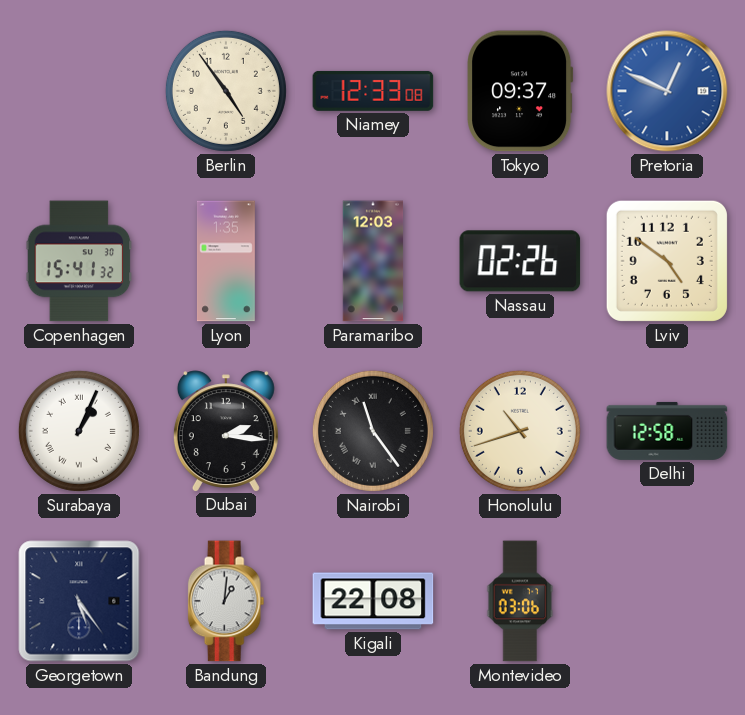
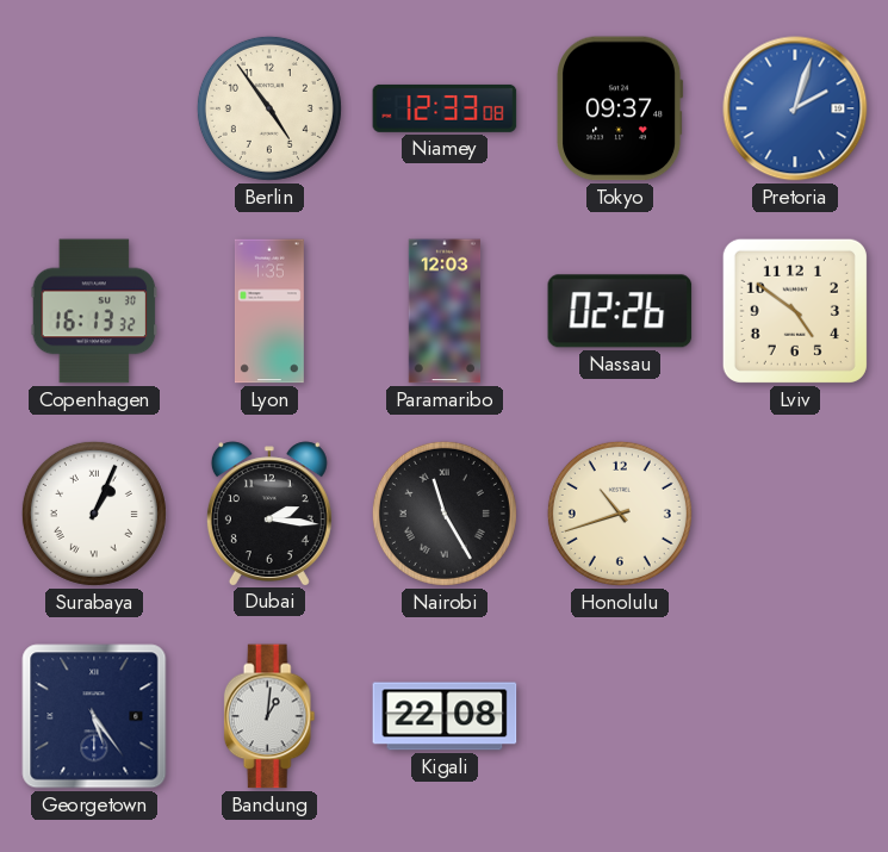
Pretoria: 12:49 -> 2:03
Copenhagen: 15:41 -> 16:13
Nairobi: 11:24 -> 11:25
Delhi: 12:58 -> none
Montevideo: 03:06 -> none
